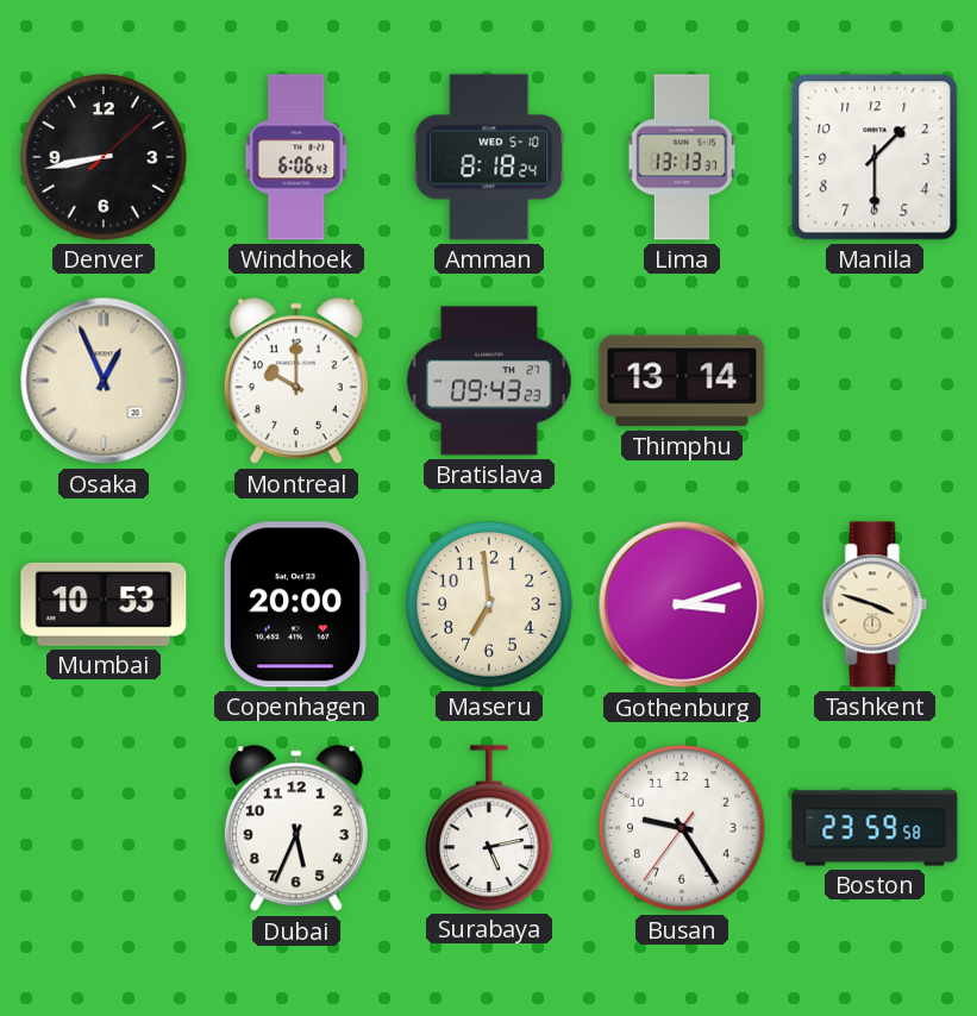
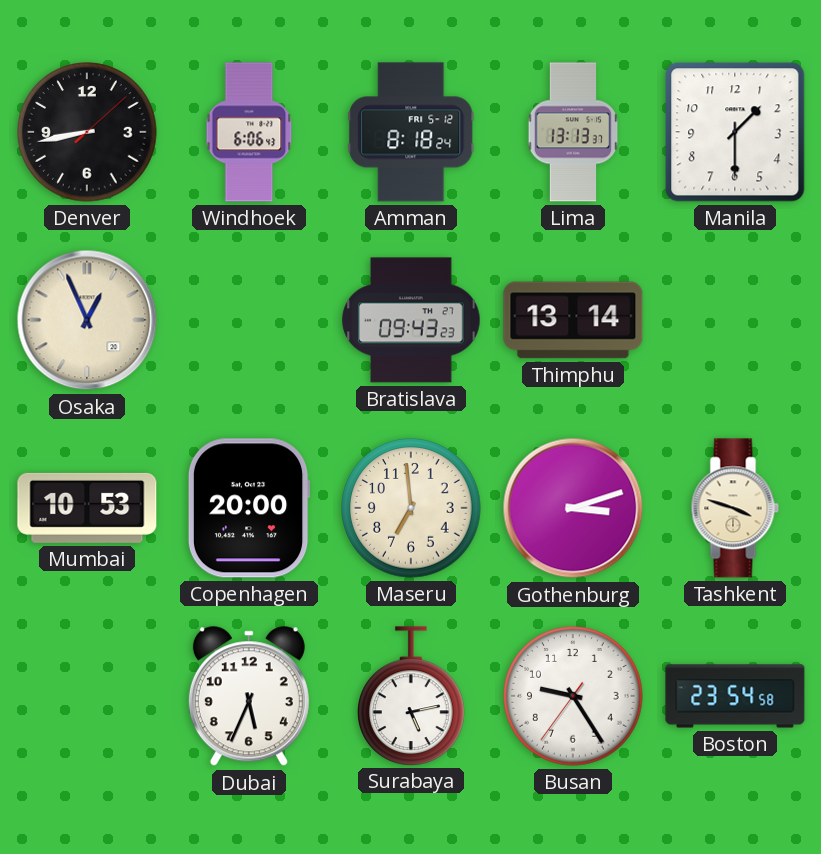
Amman date: WED 5-10 -> FRI 5-12
Montreal: 10:00 -> none
Boston: 23:59 -> 23:54
